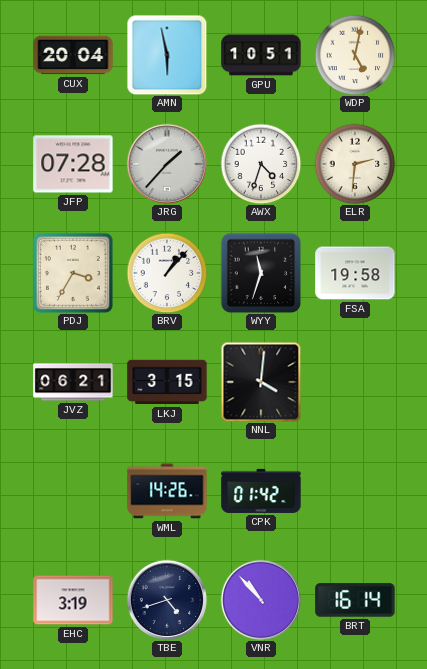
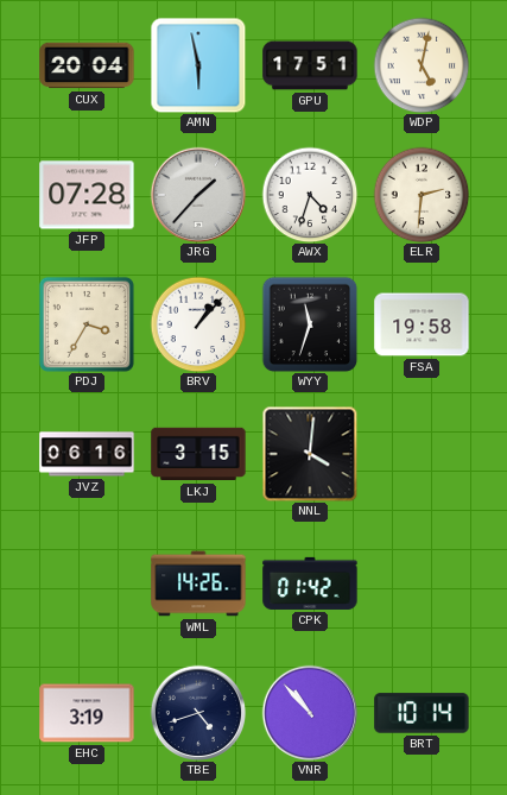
GPU: 10:51 -> 17:51
JVZ: 06:21 -> 06:16
BRT: 16:14 -> 10:14
